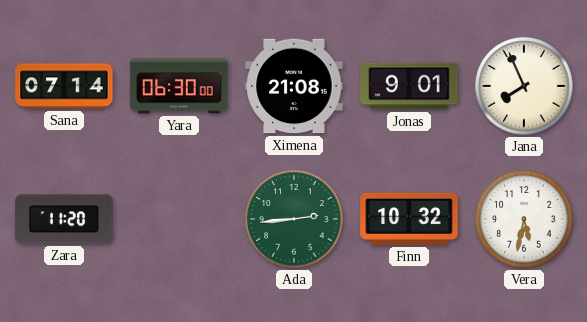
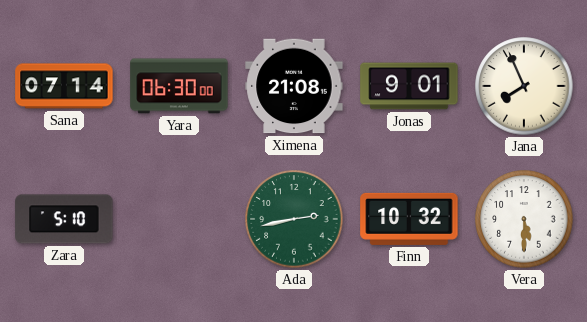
Zara: 11:20 -> 5:10
Ada: 2:44 -> 2:43
Vera: 5:32 -> 5:30
